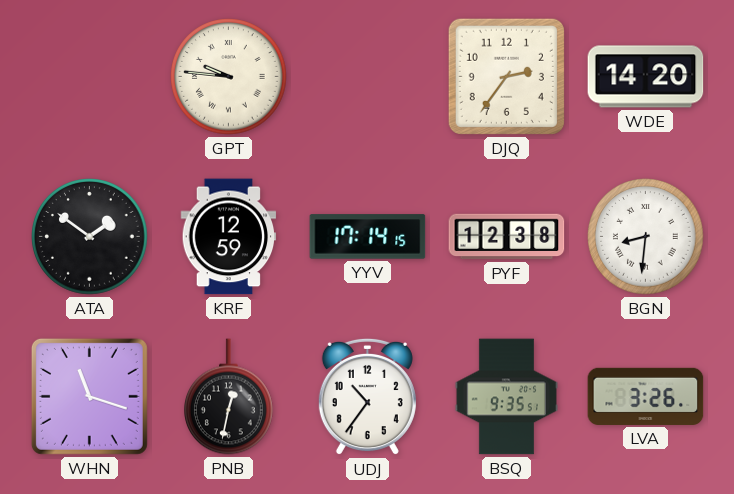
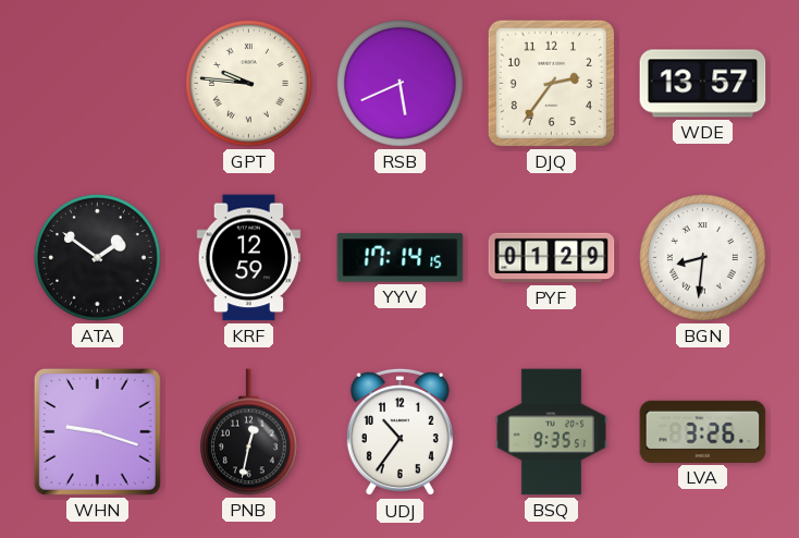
RSB: none -> 5:41
WDE: 14:20 -> 13:57
PYF: 12:38 -> 01:29
WHN: 11:18 -> 9:18
